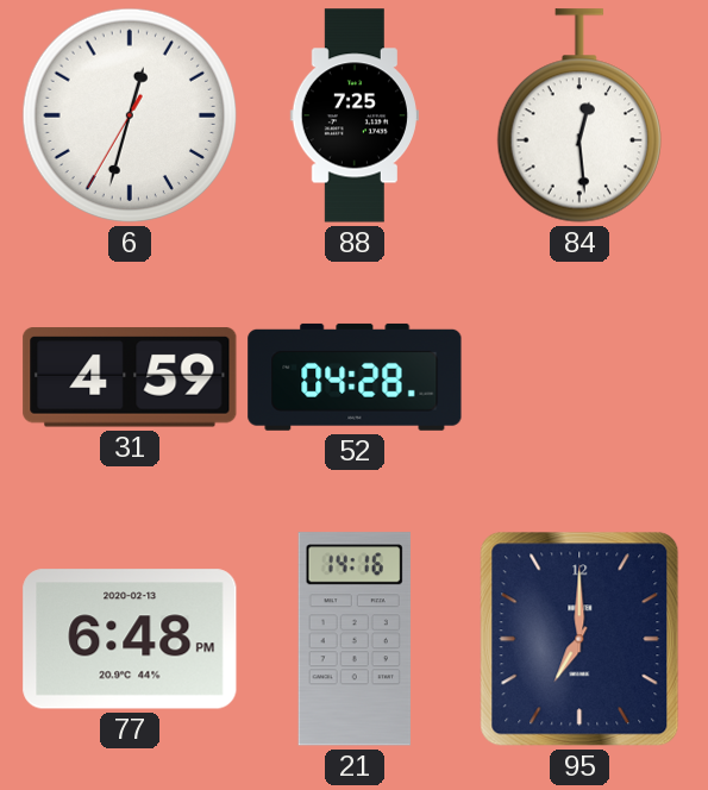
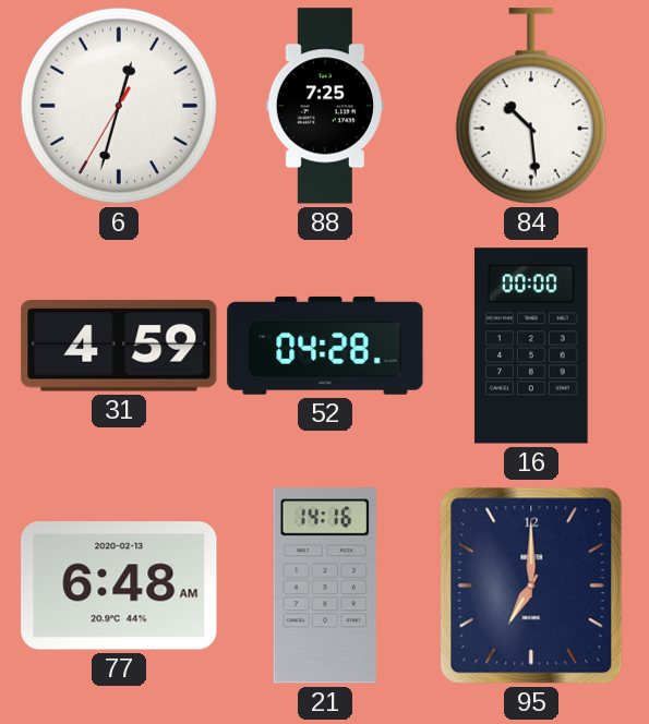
84: 12:29 -> 10:29
16: none -> 00:00
77: 6:48 PM -> 6:48 AM
